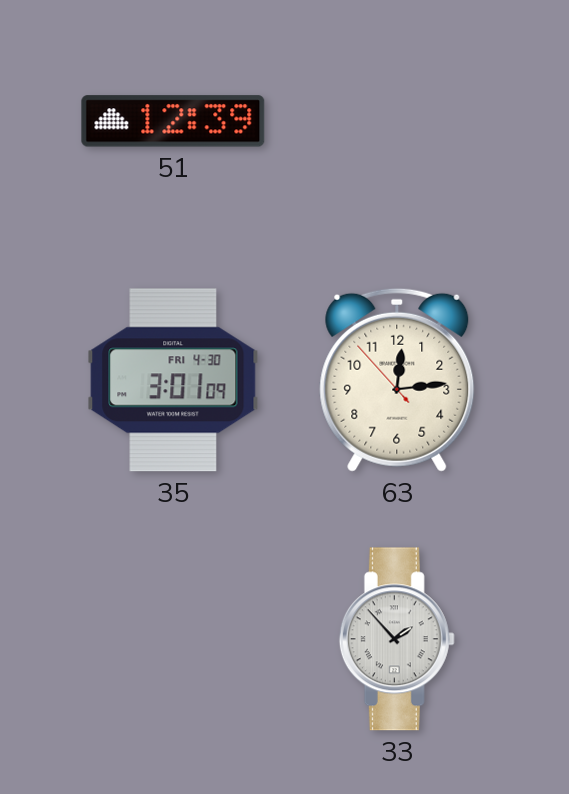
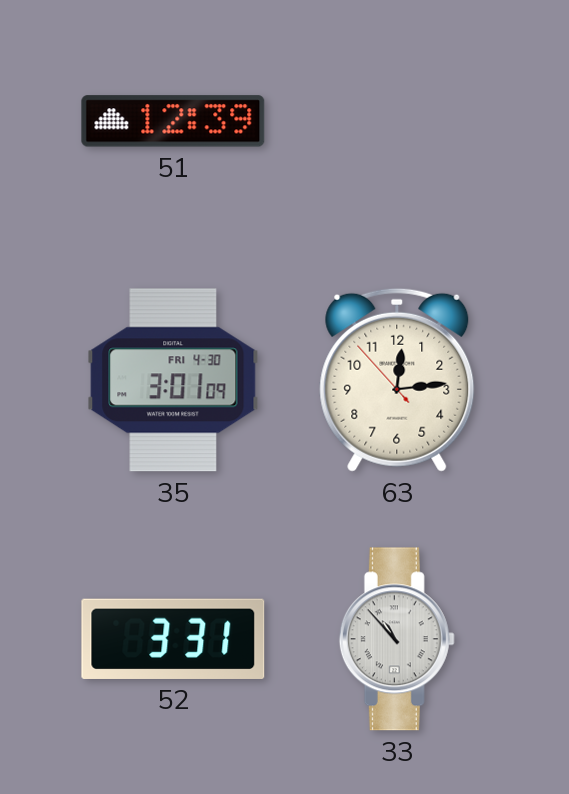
52: none -> 3:31
33: 1:53 -> 10:53
